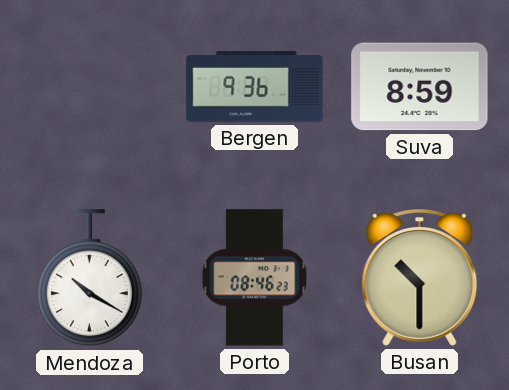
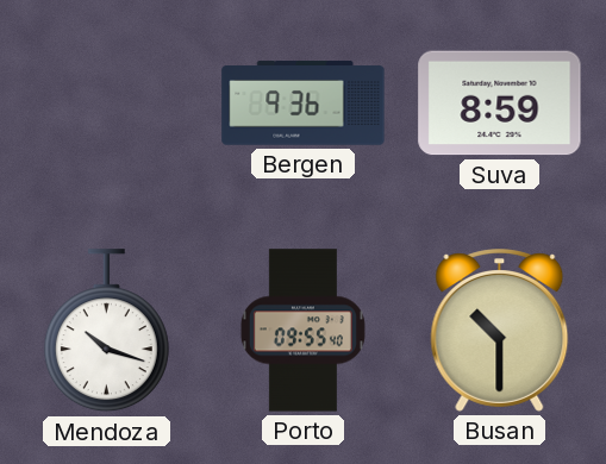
Mendoza: 10:20 -> 10:18
Porto: 08:46 -> 09:55
